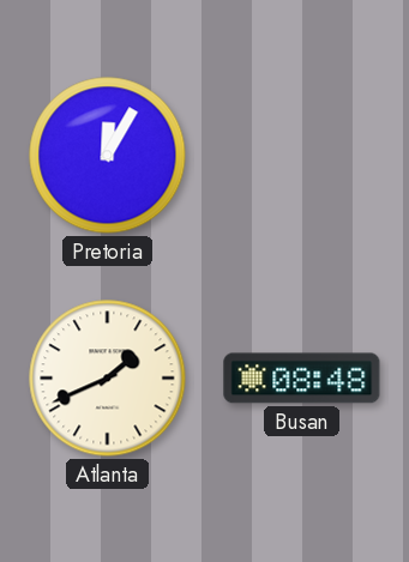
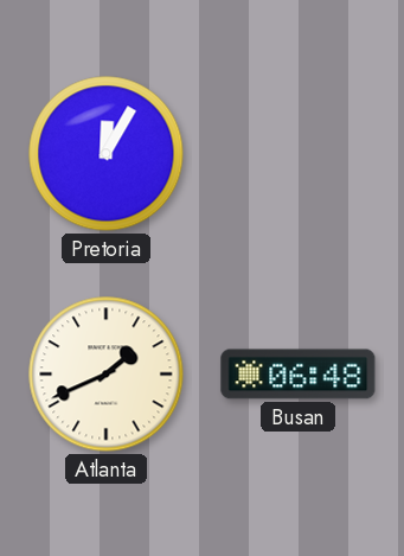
Busan: 08:48 -> 06:48
